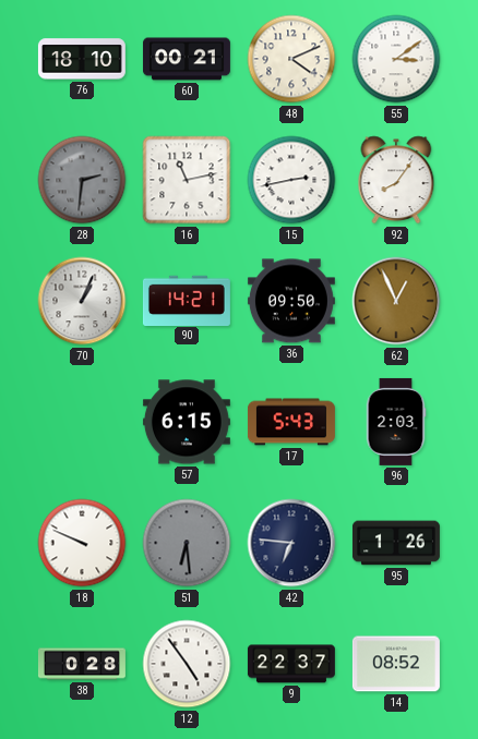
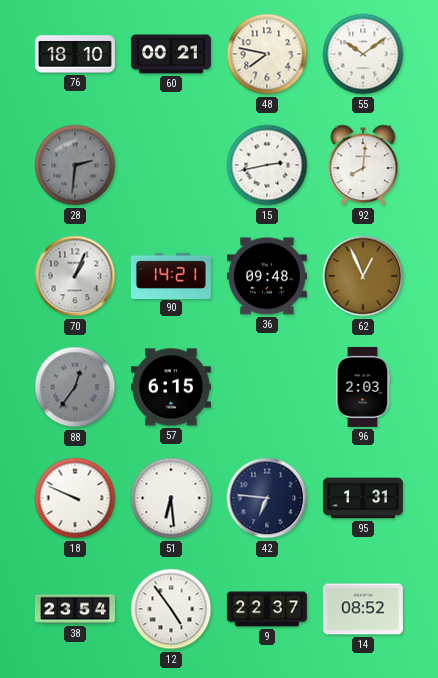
48: 4:11 -> 7:47
55: 3:09 -> 10:09
16: 11:13 -> none
92: 8:06 -> 8:01
36: 09:50 -> 09:48
88: none -> 12:36
17: 5:43 -> none
51 dial: grey -> white
95: 1:26 -> 1:31
38: 0:28 -> 23:54
